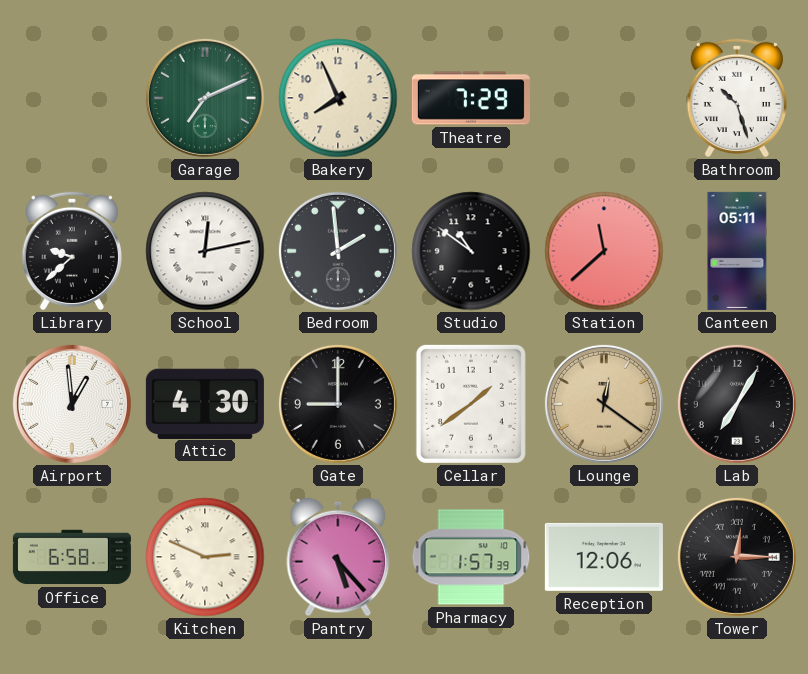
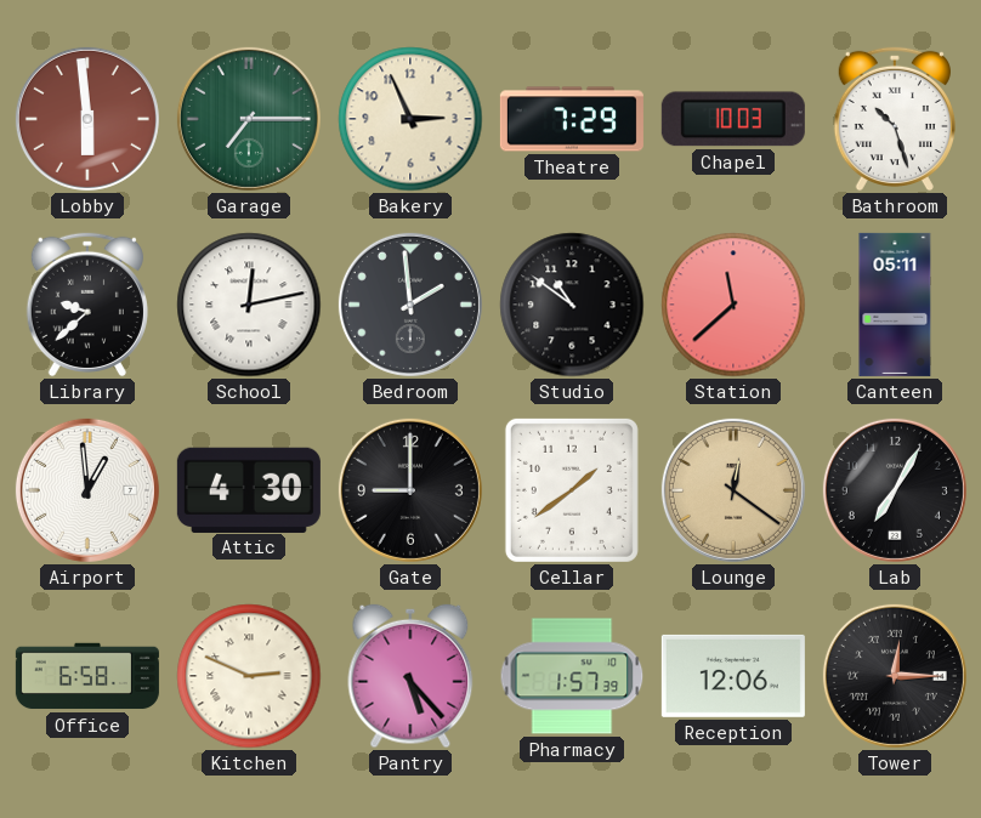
Lobby: none -> 5:59
Garage: 7:11 -> 7:15
Bakery: 7:56 -> 2:56
Chapel: none -> 10:03
